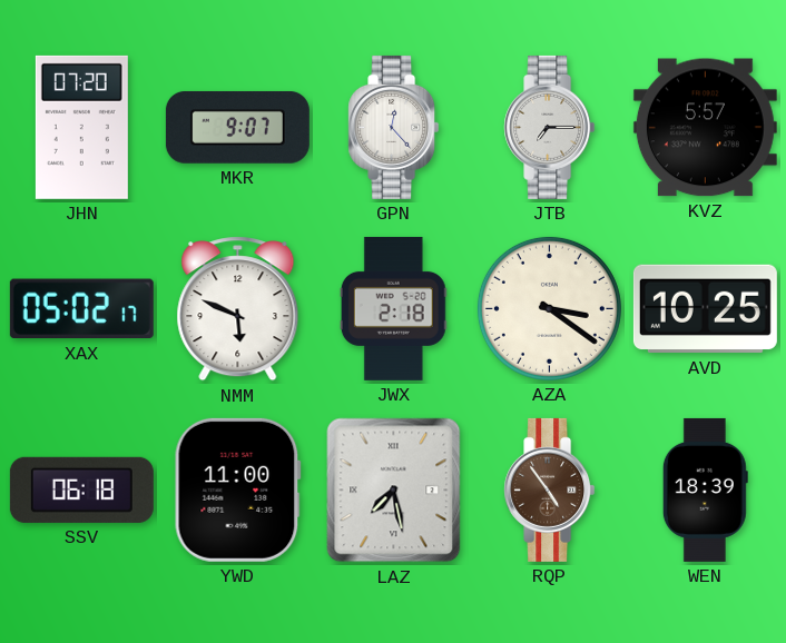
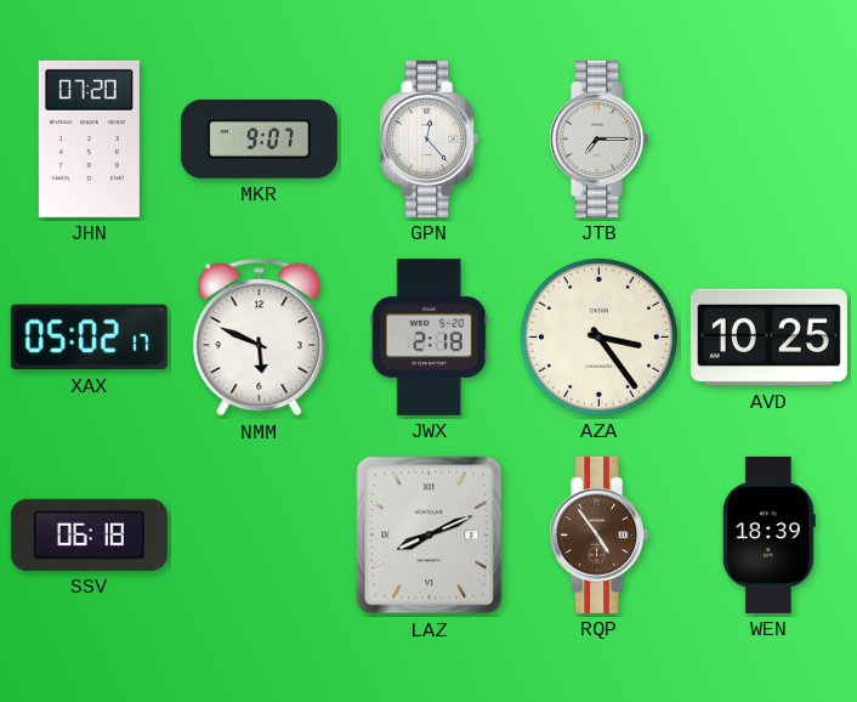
KVZ: 5:57 -> none
AZA: 3:21 -> 3:24
YWD: 11:00 -> none
LAZ: 7:28 -> 8:11
